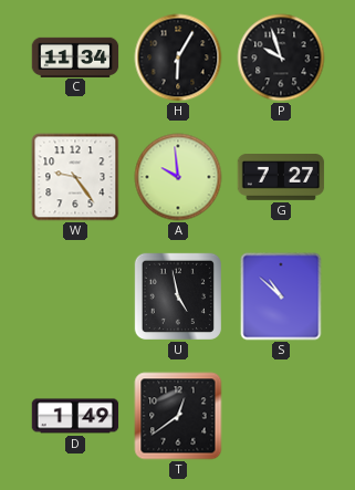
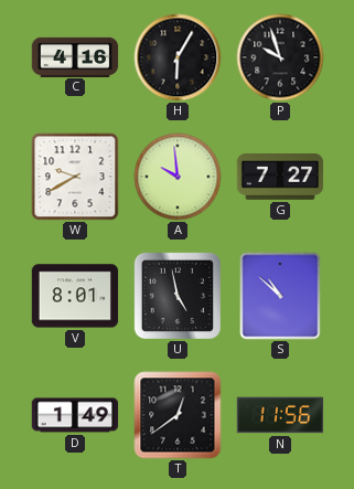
C: 11:34 -> 4:16
W: 9:24 -> 9:40
V: none -> 8:01
N: none -> 11:56
